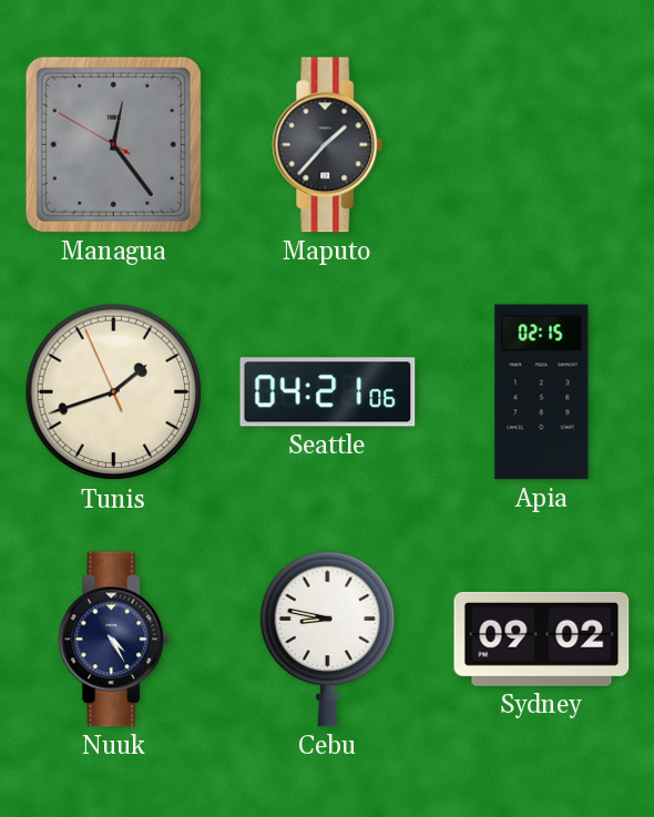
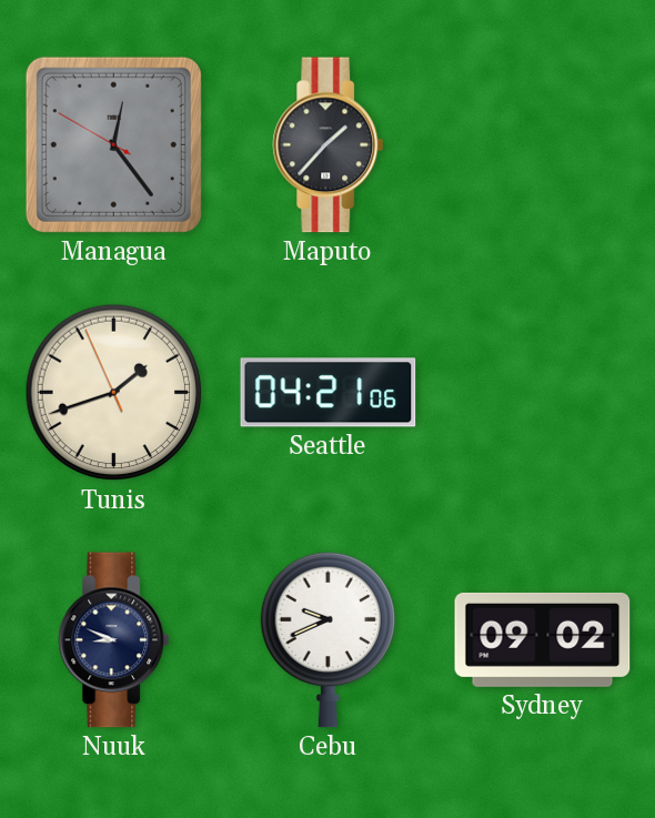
Apia: 02:15 -> none
Nuuk: 4:25 -> 8:49
Cebu: 8:47 -> 9:41
